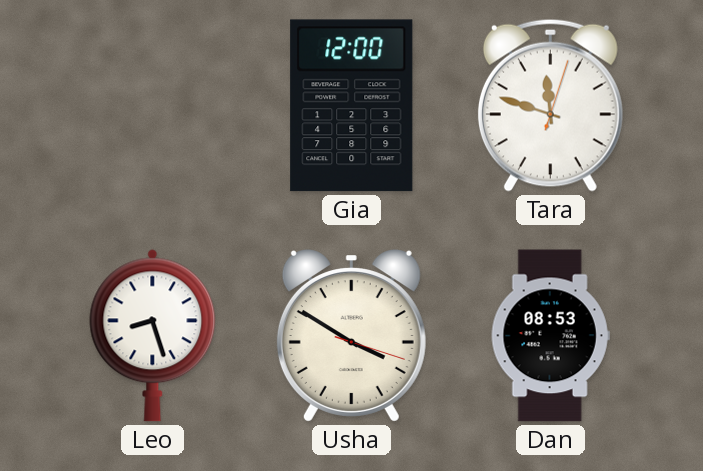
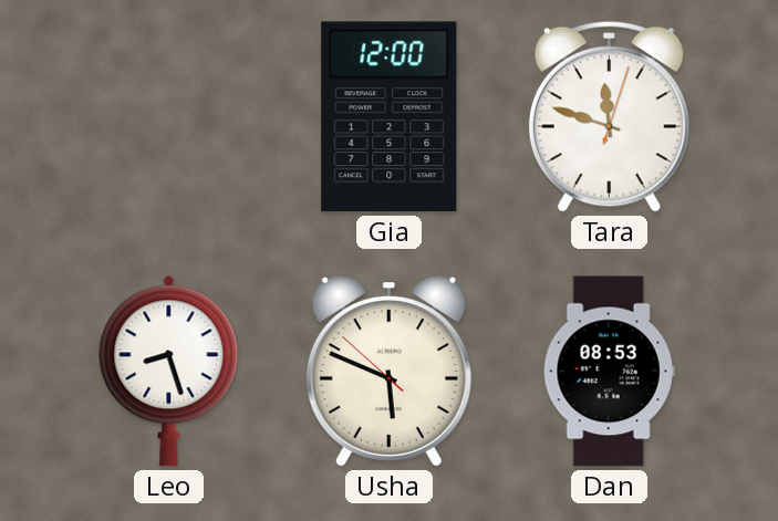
Usha: 3:50 -> 5:48
